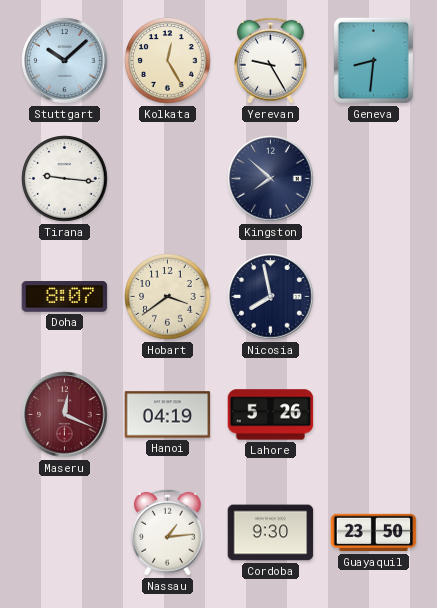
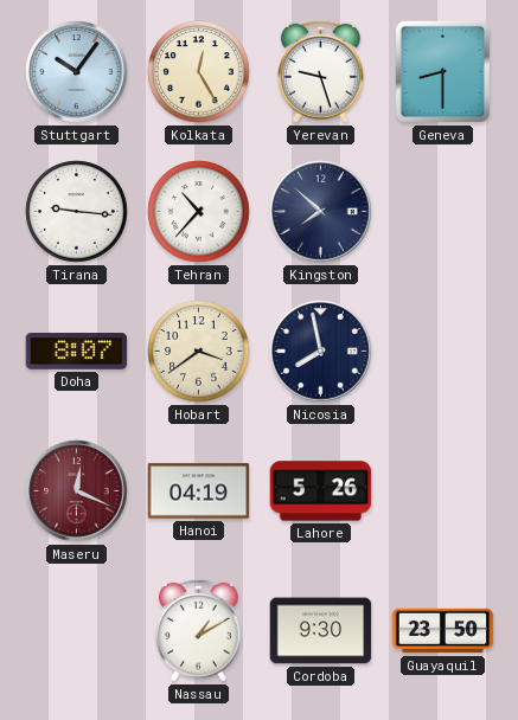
Stuttgart: 10:08 -> 10:06
Yerevan: 9:25 -> 9:27
Geneva: 8:31 -> 8:30
Tehran: none -> 10:37
Nassau: 1:14 -> 1:10
